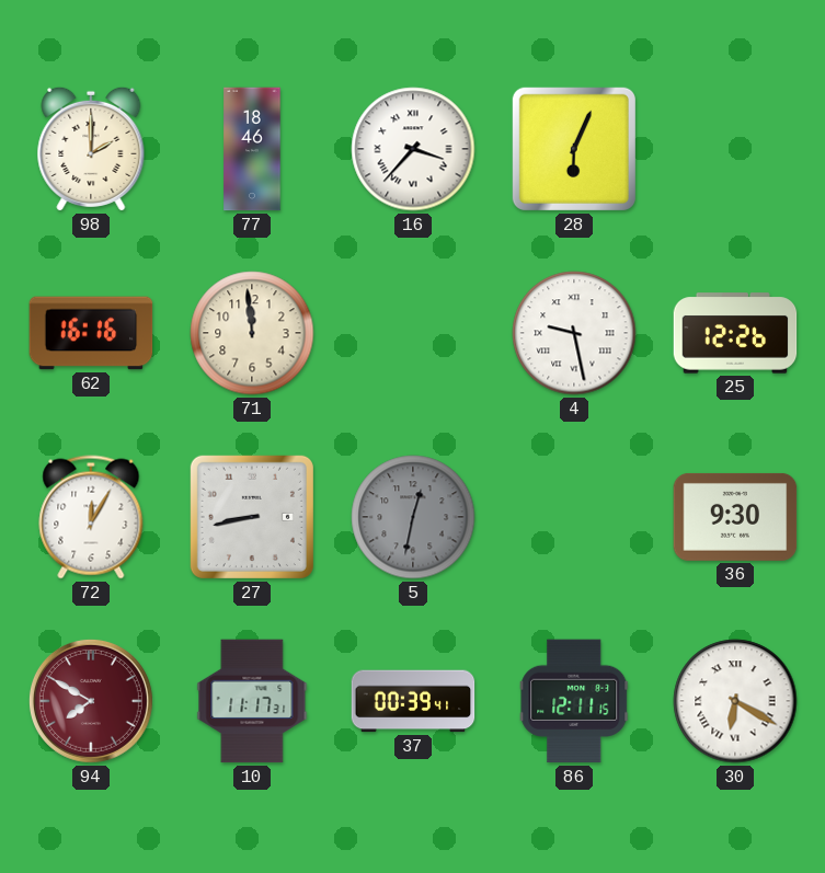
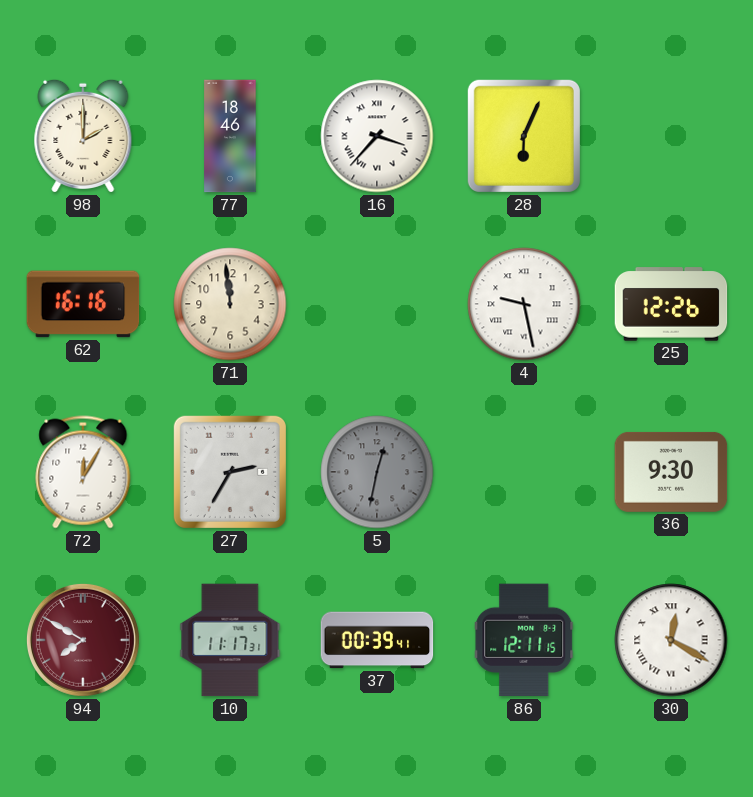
27: 8:43 -> 2:35
30: 6:20 -> 12:20
